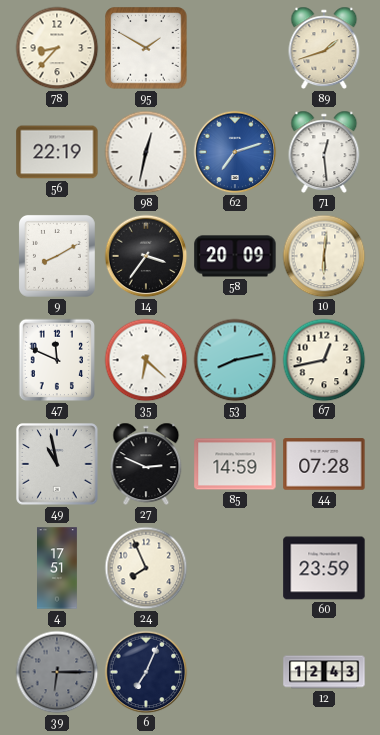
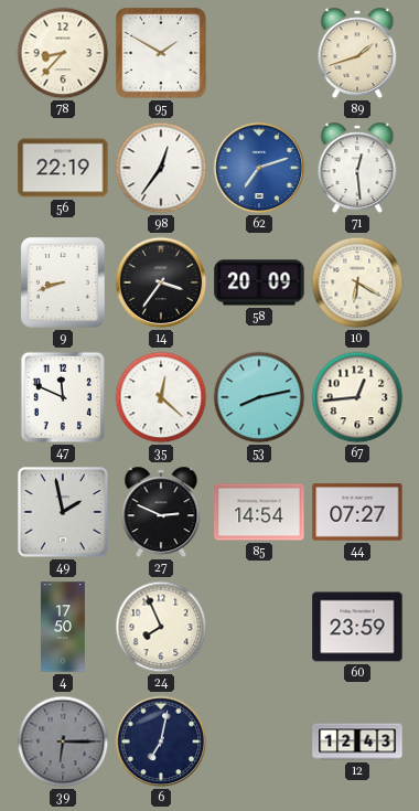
98: 12:32 -> 12:36
9: 8:10 -> 8:42
10: 6:01 -> 6:20
35: 6:22 -> 12:22
67: 12:43 -> 12:44
49: 10:58 -> 1:58
85: 14:59 -> 14:54
44: 07:28 -> 07:27
4: 17:51 -> 17:50
6: 7:04 -> 7:02
